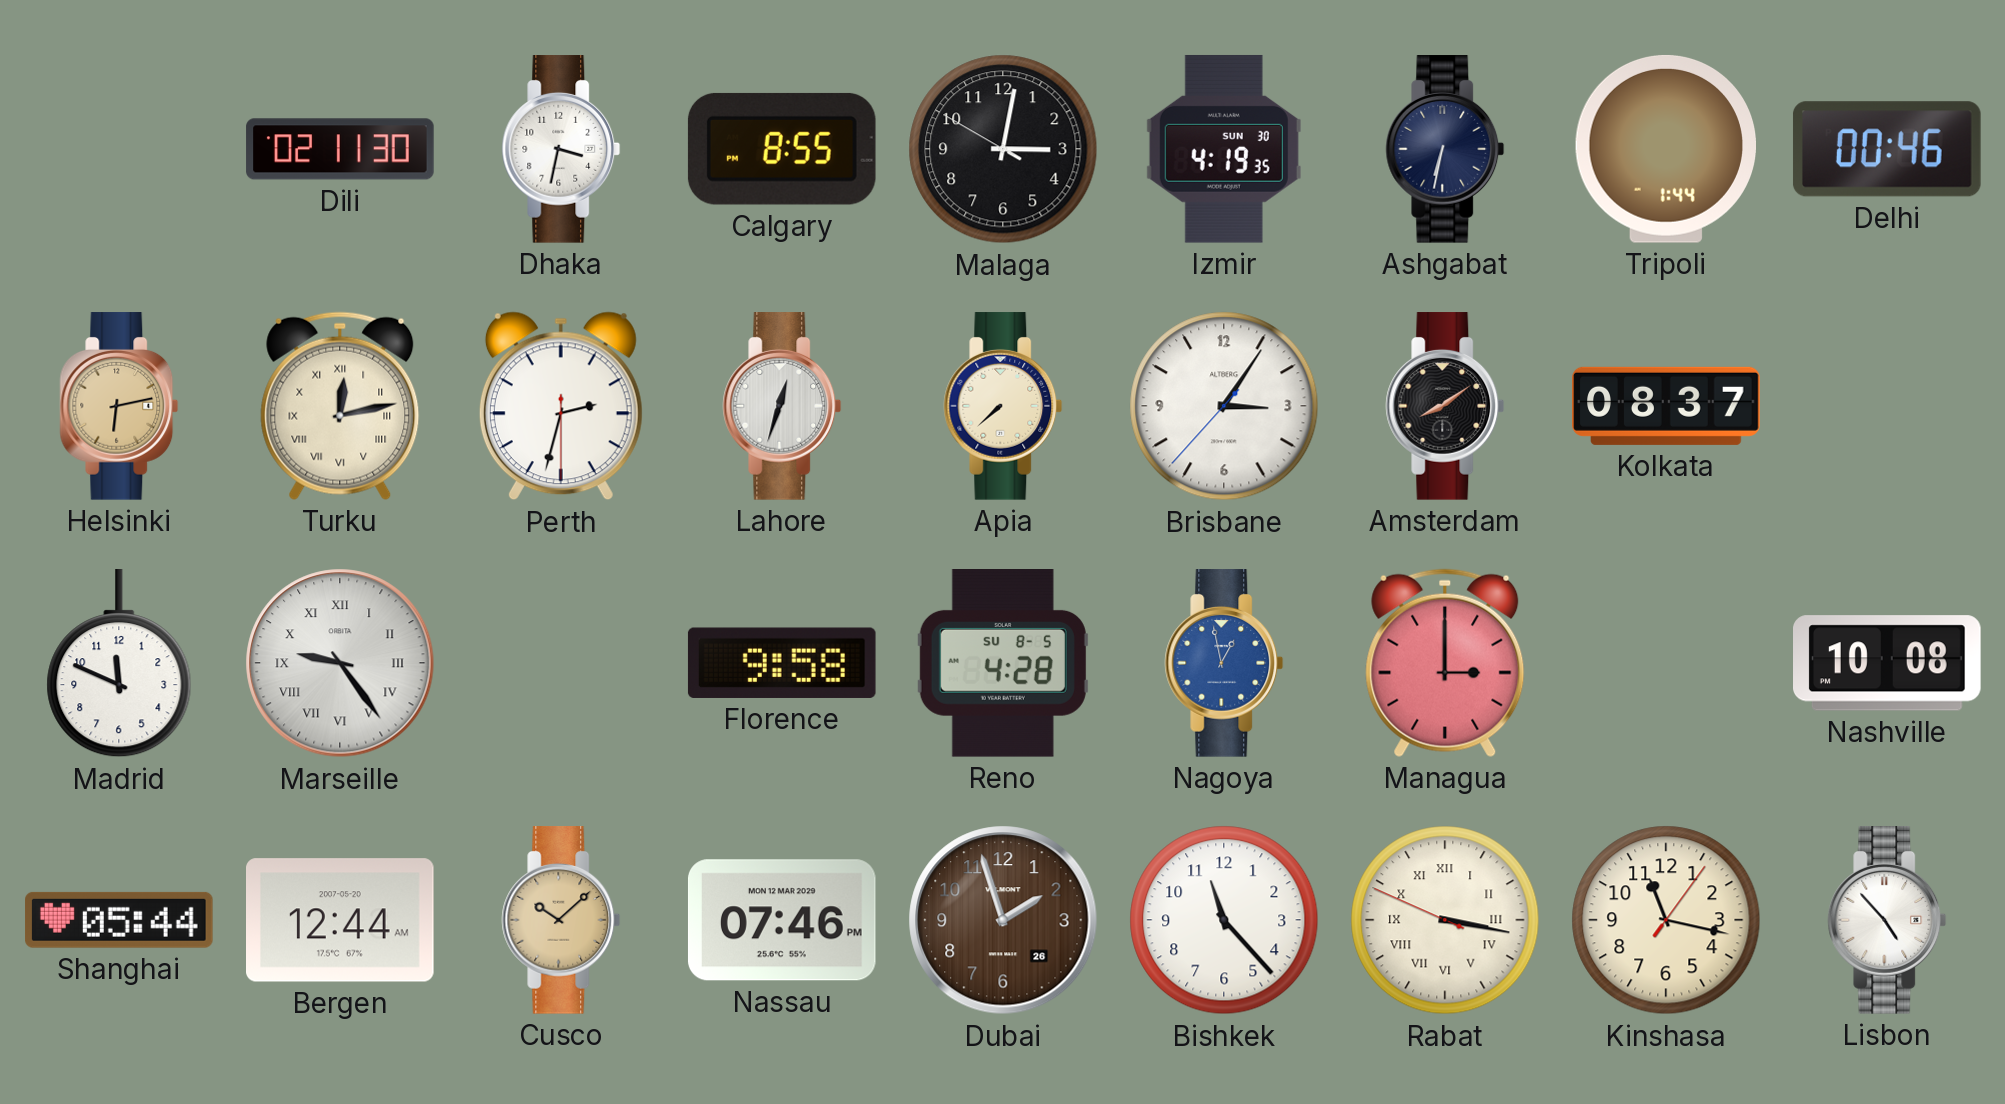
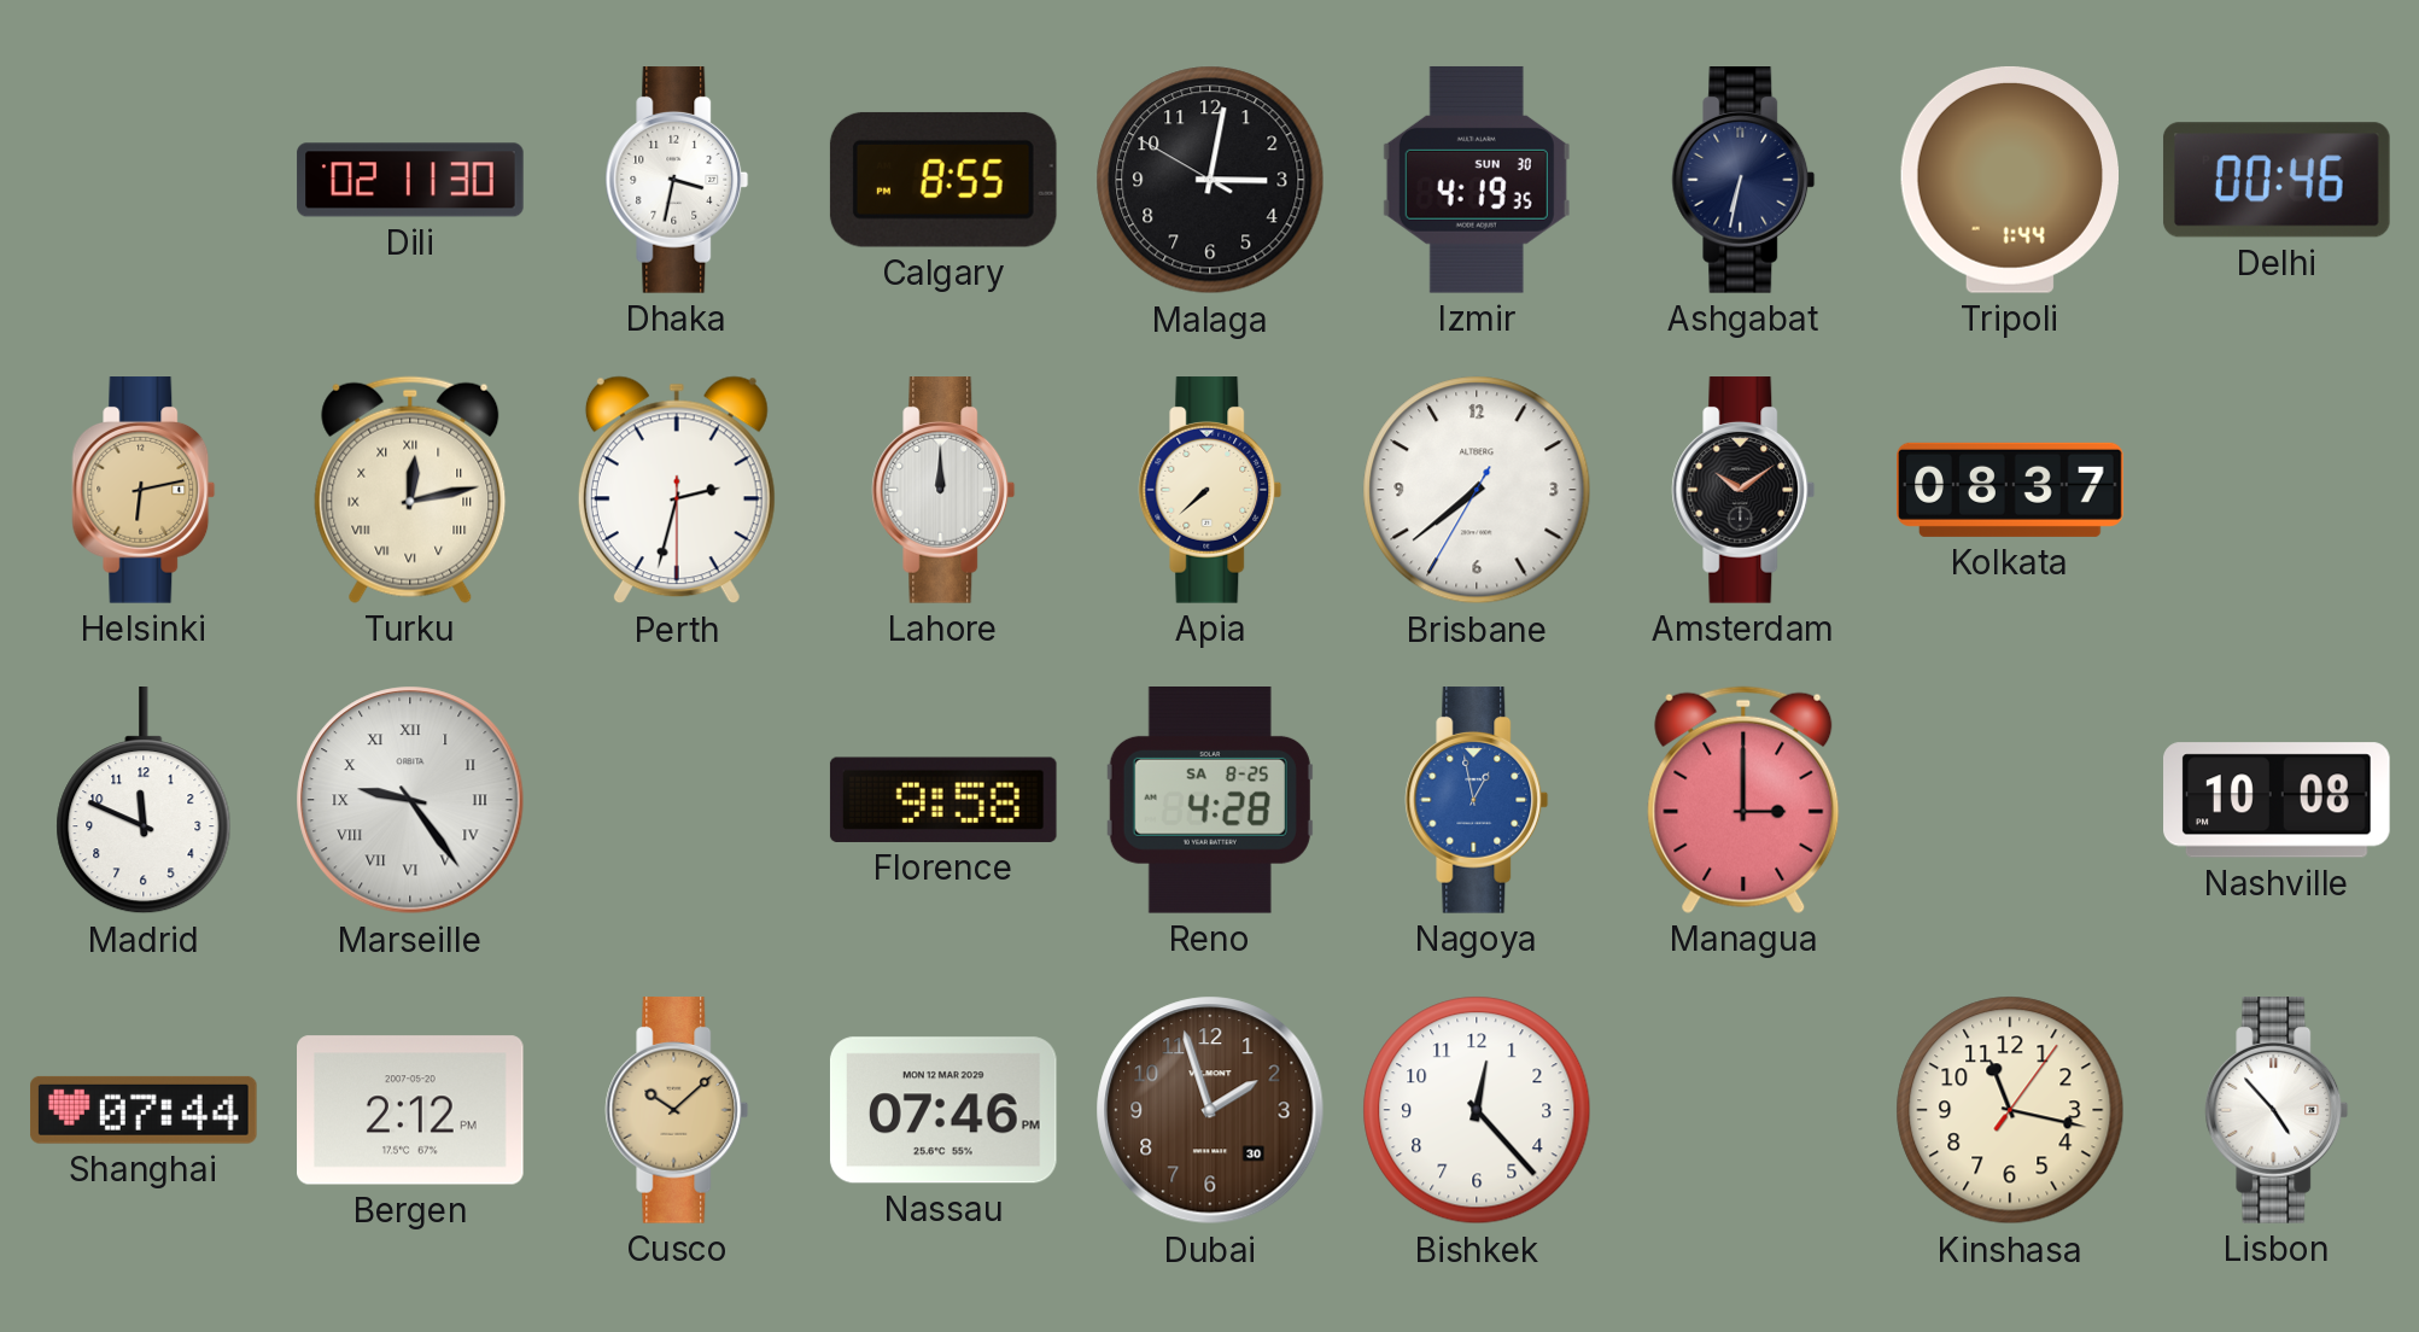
Lahore: 12:33 -> 12:00
Brisbane: 3:05 -> 7:38
Amsterdam: 8:09 -> 10:09
Reno date: SU 8-5 -> SA 8-25
Shanghai: 05:44 -> 07:44
Bergen: 12:44 -> 2:12
Dubai date: 26 -> 30
Bishkek: 11:23 -> 12:23
Rabat: 3:16 -> none
